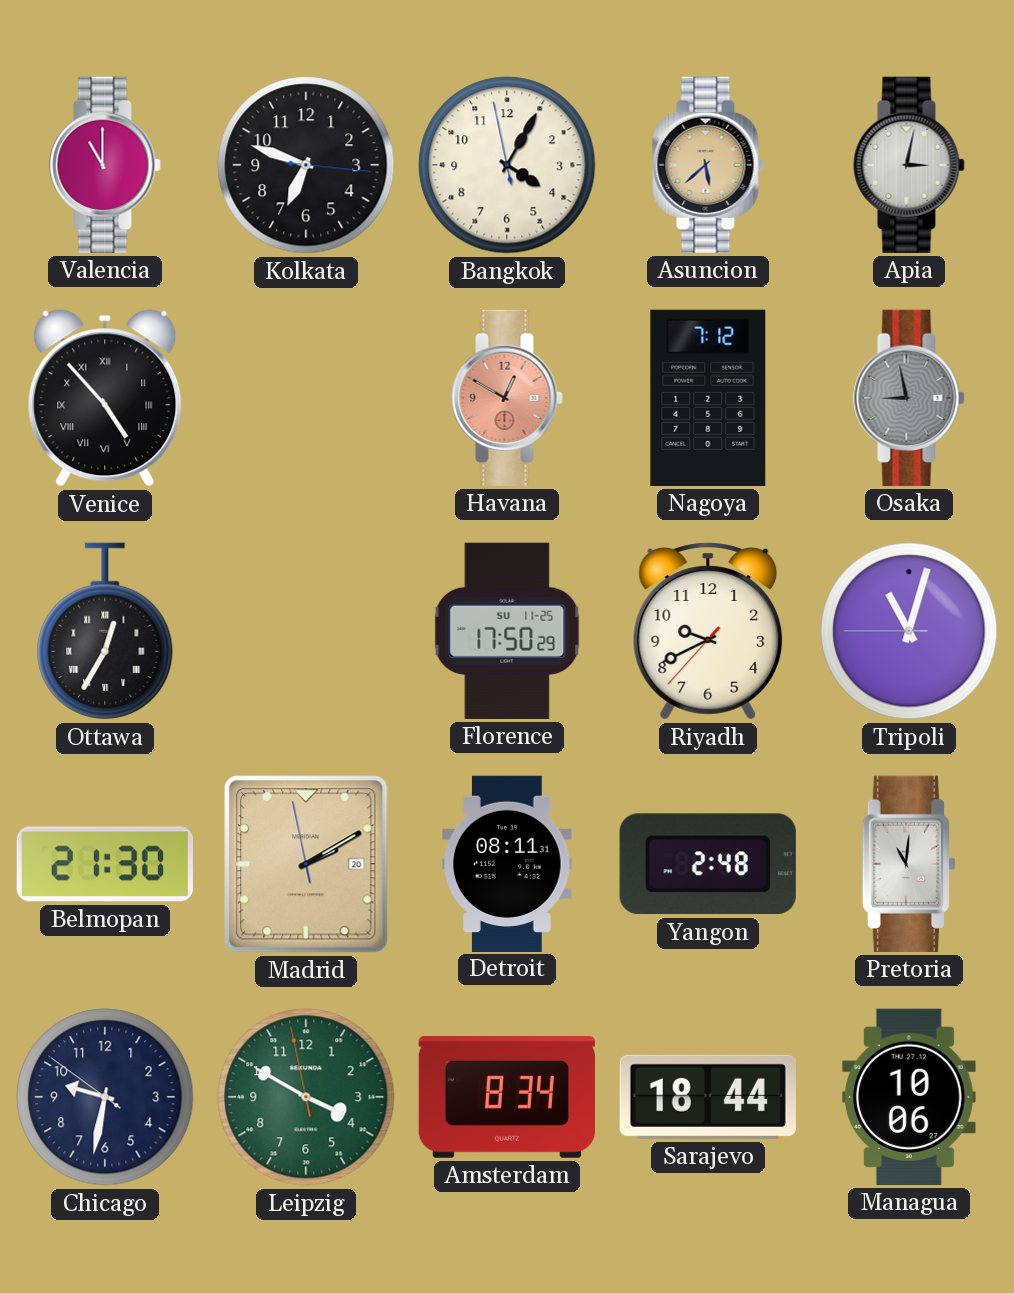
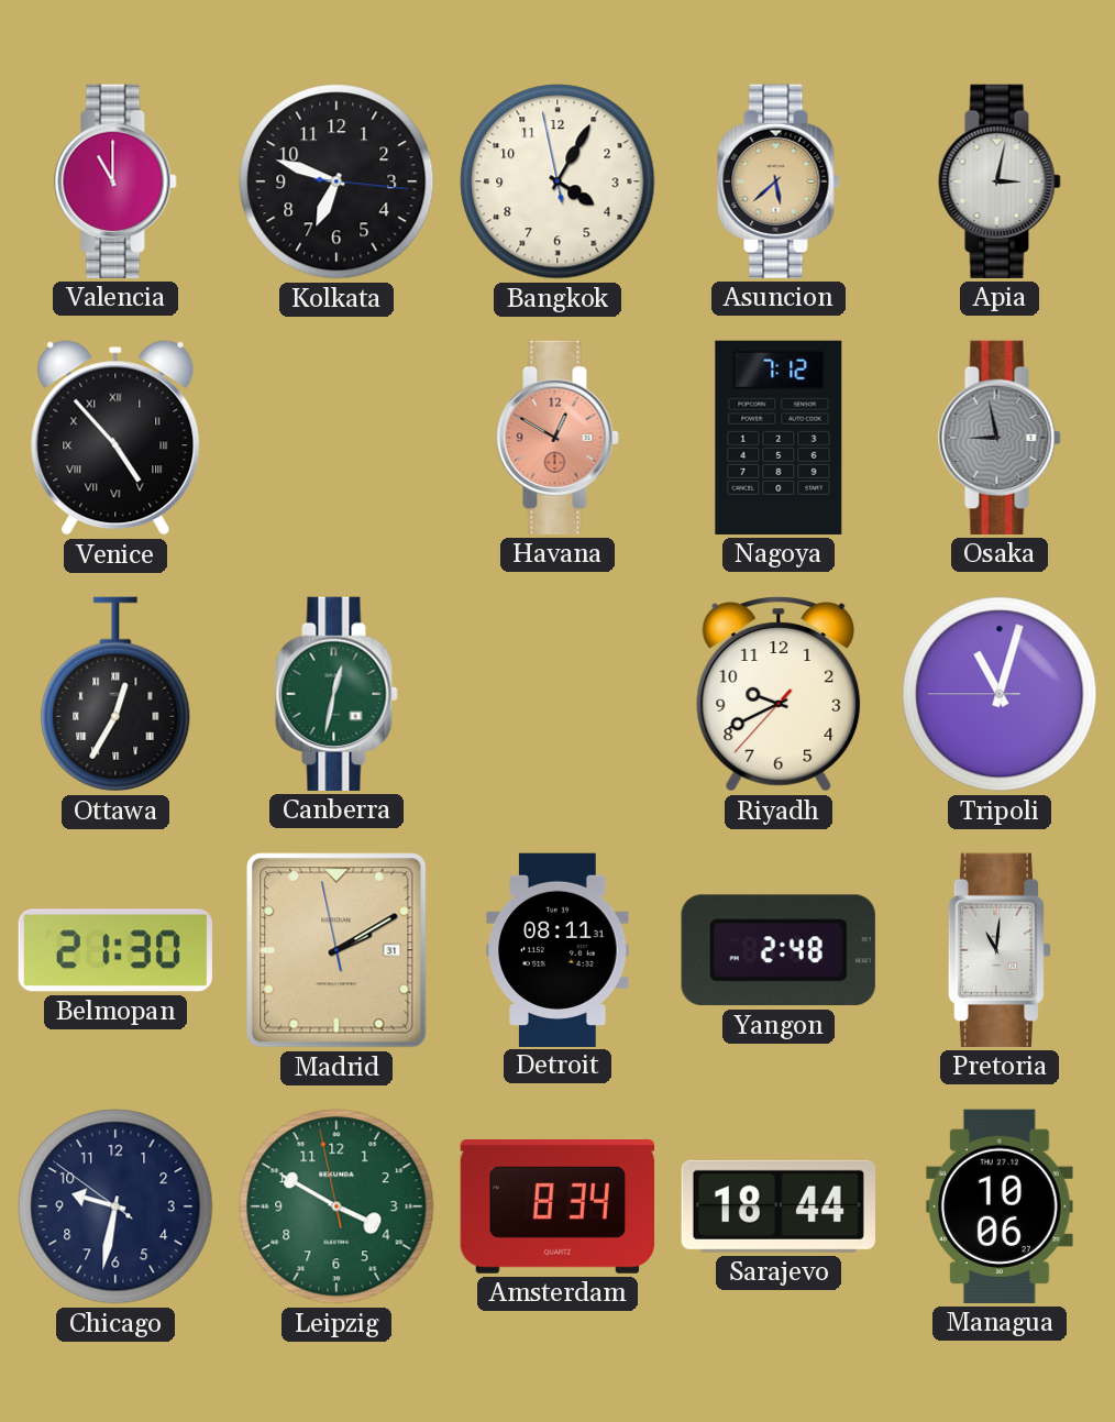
Canberra: none -> 12:32
Florence: 17:50 -> none
Madrid date: 20 -> 31
